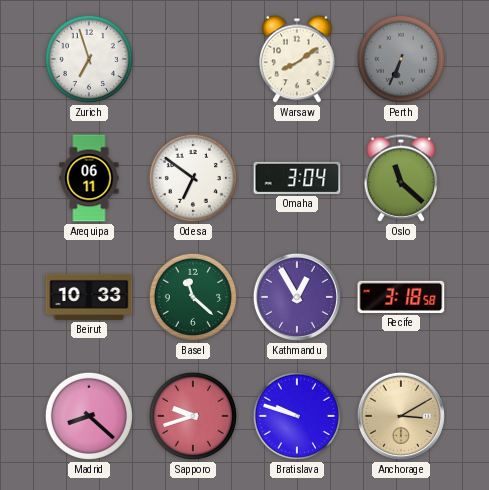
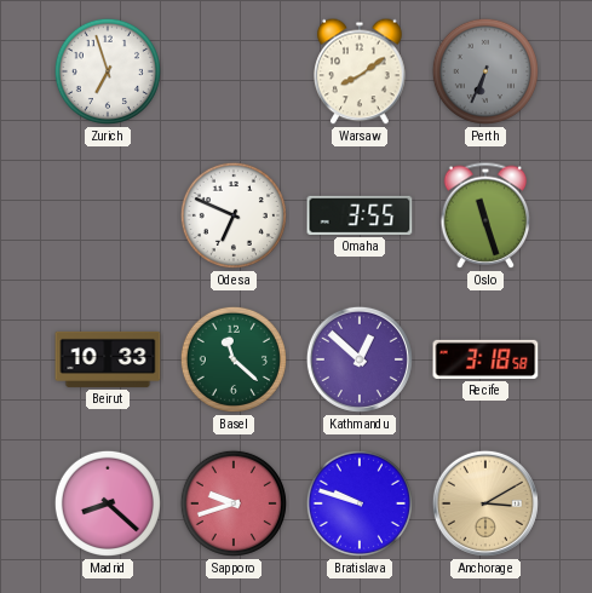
Arequipa: 06:11 -> none
Odesa: 6:51 -> 6:49
Omaha: 3:04 -> 3:55
Oslo: 11:22 -> 11:27
Kathmandu: 12:55 -> 12:52
